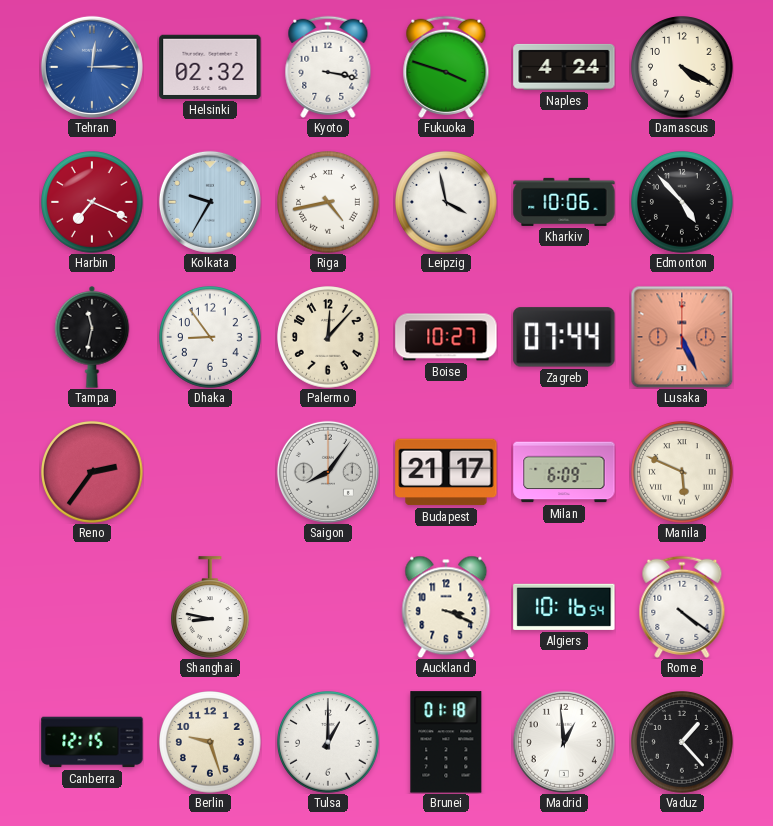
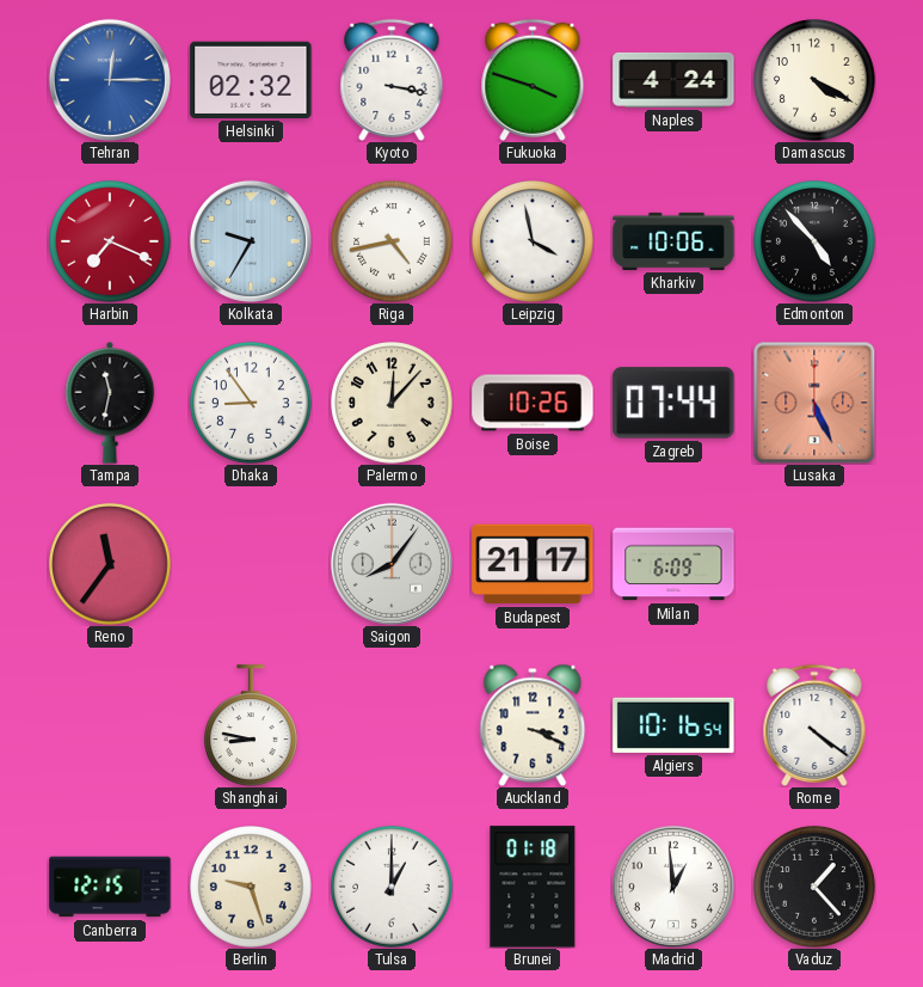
Boise: 10:27 -> 10:26
Reno: 2:36 -> 11:36
Manila: 5:49 -> none
